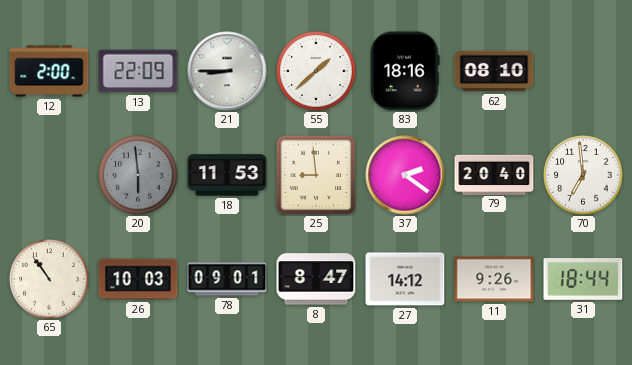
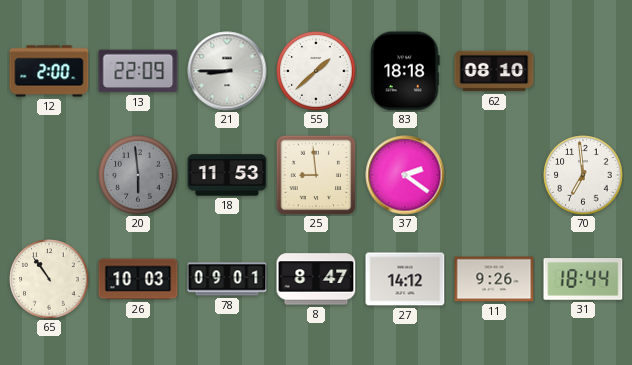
83: 18:16 -> 18:18
79: 20:40 -> none
